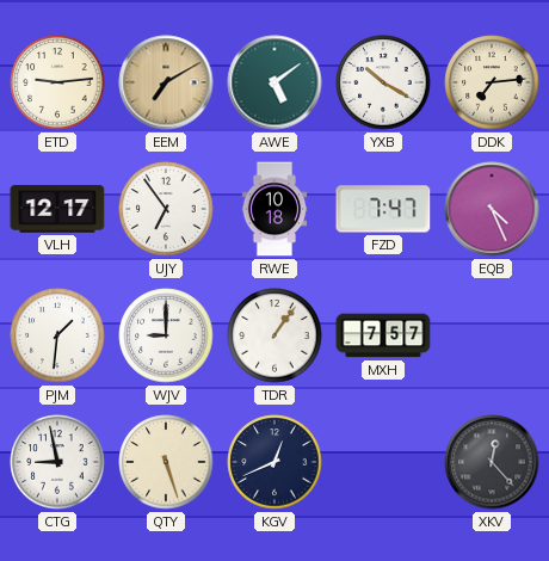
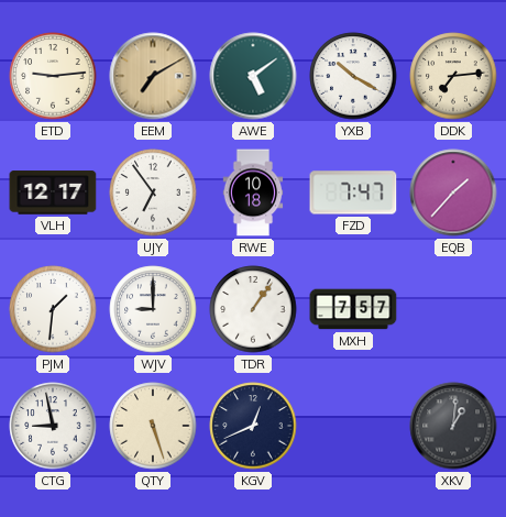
EQB: 4:26 -> 1:37
XKV: 12:23 -> 1:01
